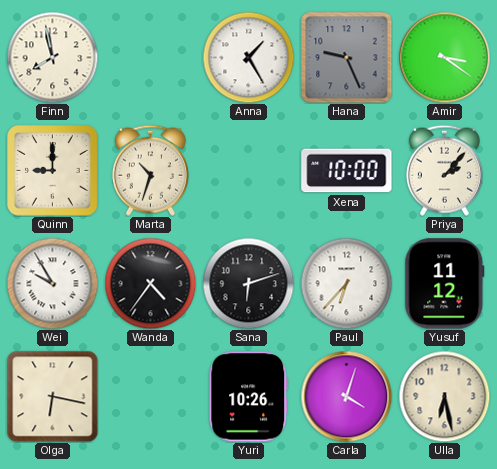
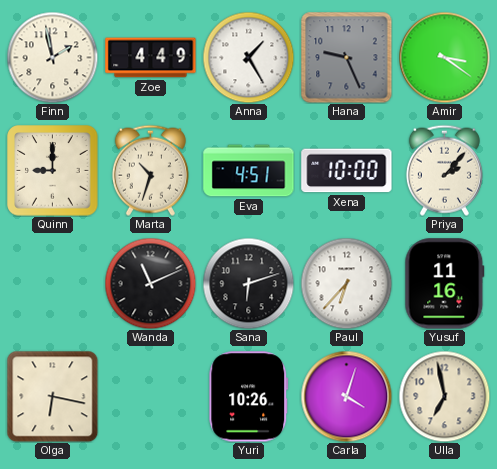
Finn: 7:58 -> 1:58
Zoe: none -> 4:49
Eva: none -> 4:51
Wei: 9:55 -> none
Wanda: 4:36 -> 11:11
Yusuf: 11:12 -> 11:16
Ulla: 6:28 -> 6:58
